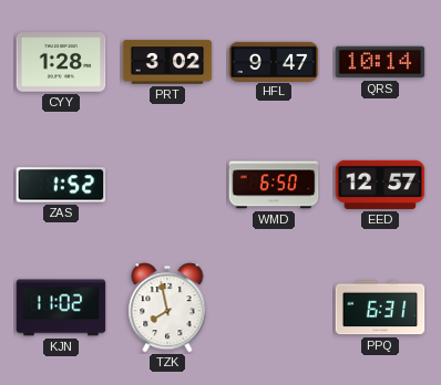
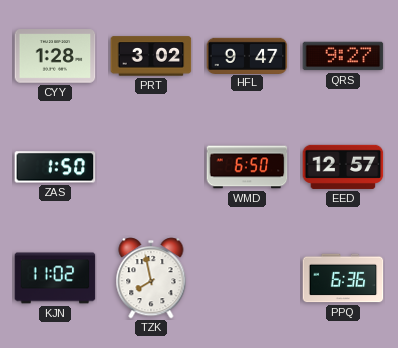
QRS: 10:14 -> 9:27
ZAS: 1:52 -> 1:50
PPQ: 6:31 -> 6:36
